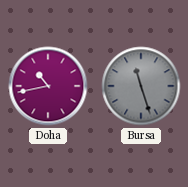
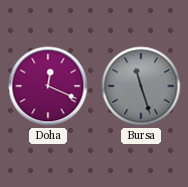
Doha: 10:43 -> 12:19
